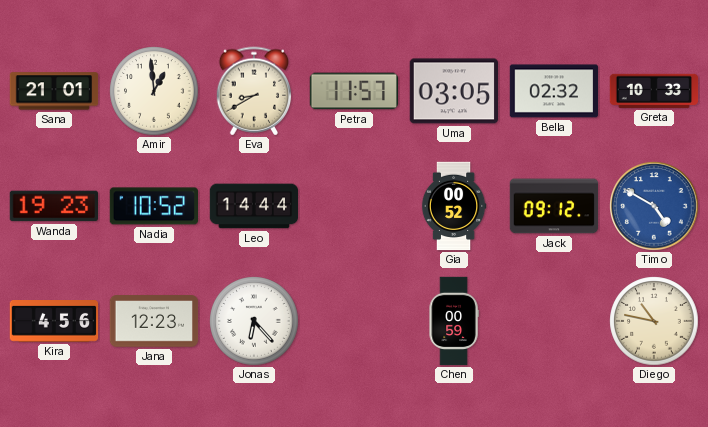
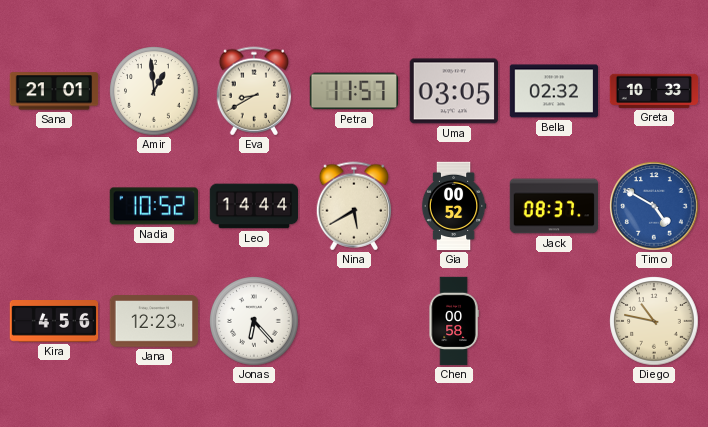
Wanda: 19:23 -> none
Nina: none -> 5:40
Jack: 09:12 -> 08:37
Chen: 00:59 -> 00:58
